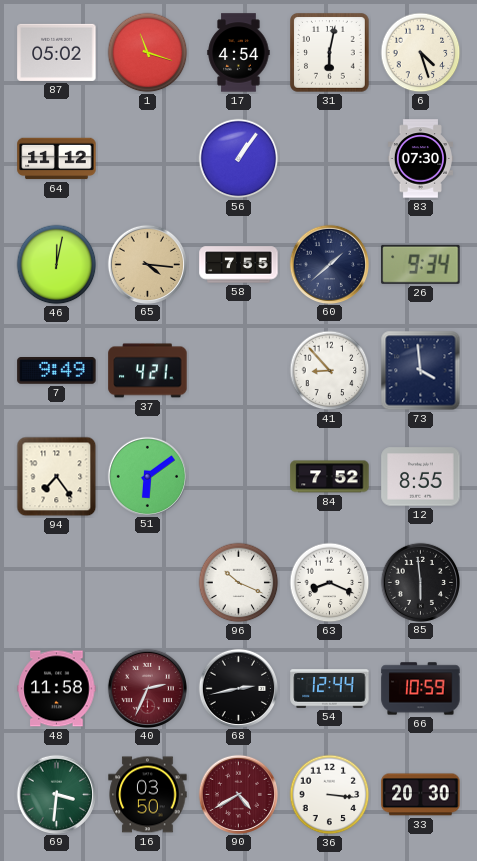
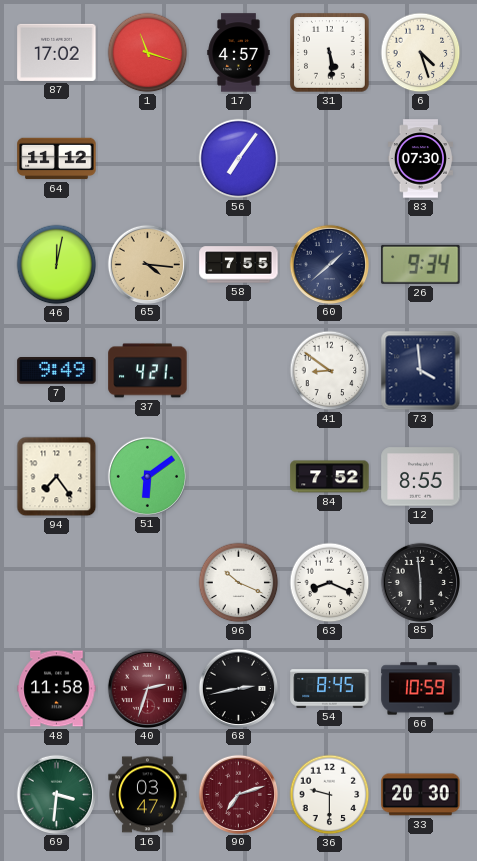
87: 05:02 -> 17:02
17: 4:54 -> 4:57
31: 6:02 -> 5:29
56: 1:06 -> 7:06
41: 8:53 -> 8:51
40: 2:34 -> 2:33
54: 12:44 -> 8:45
16: 03:50 -> 03:47
90: 4:40 -> 7:12
36: 3:16 -> 9:30
